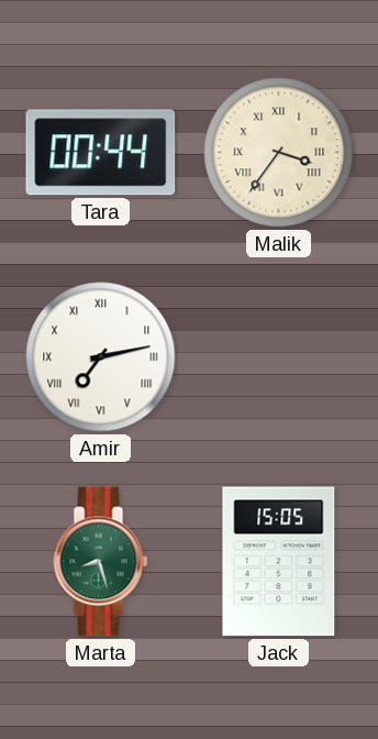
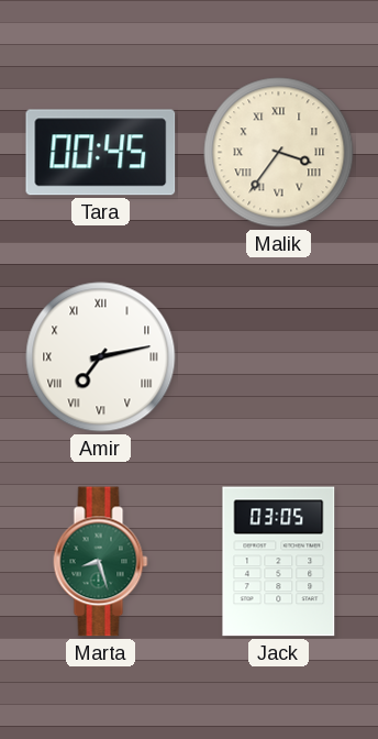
Tara: 00:44 -> 00:45
Jack: 15:05 -> 03:05
